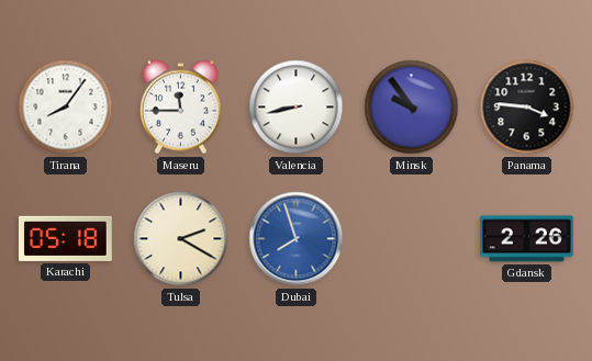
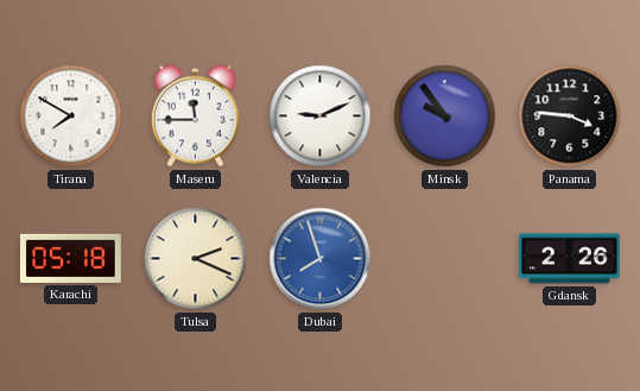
Tirana: 8:06 -> 7:50
Valencia: 8:43 -> 9:11
Tulsa: 2:20 -> 2:19
